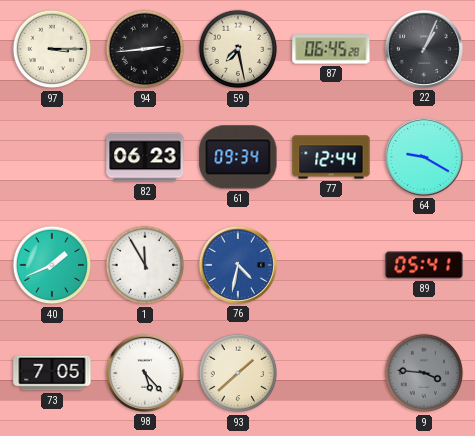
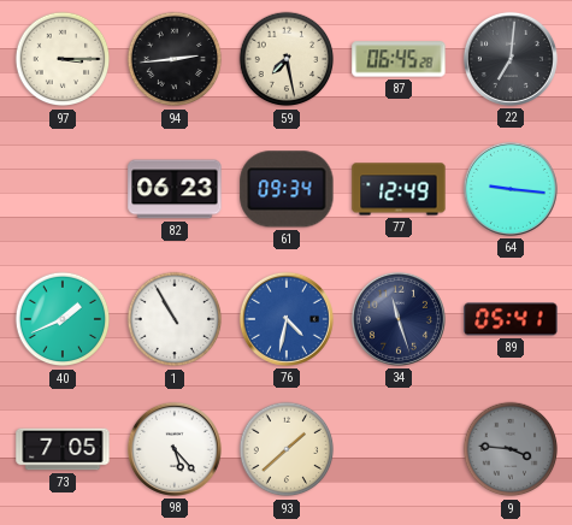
22: 1:04 -> 7:01
77: 12:44 -> 12:49
64: 9:20 -> 9:16
1: 11:55 -> 10:55
34: none -> 11:27
